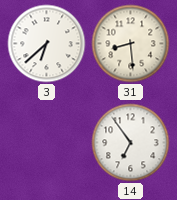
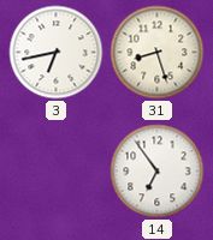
3: 6:38 -> 6:43
31: 8:29 -> 8:27
